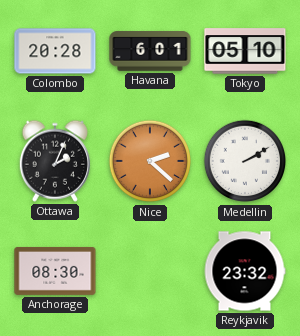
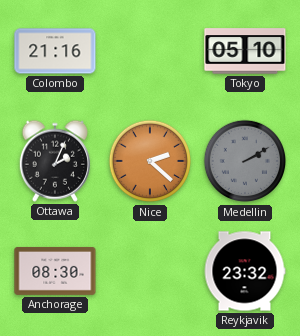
Colombo: 20:28 -> 21:16
Havana: 6:01 -> none
Medellin dial: white -> grey
